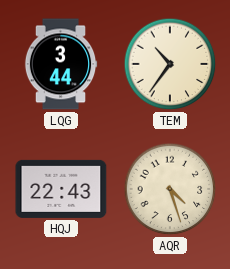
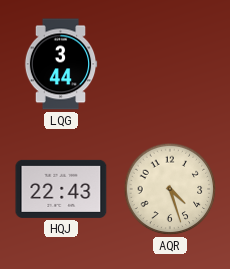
TEM: 10:36 -> none
